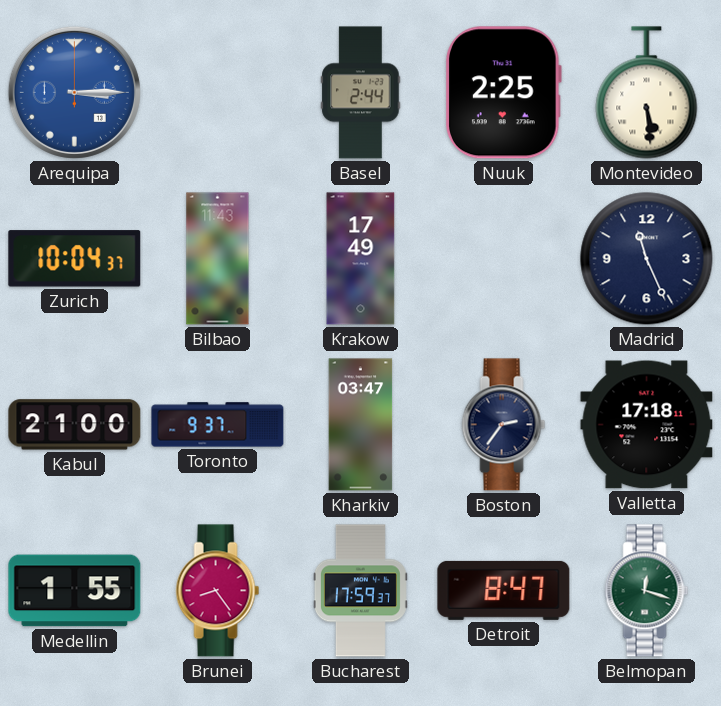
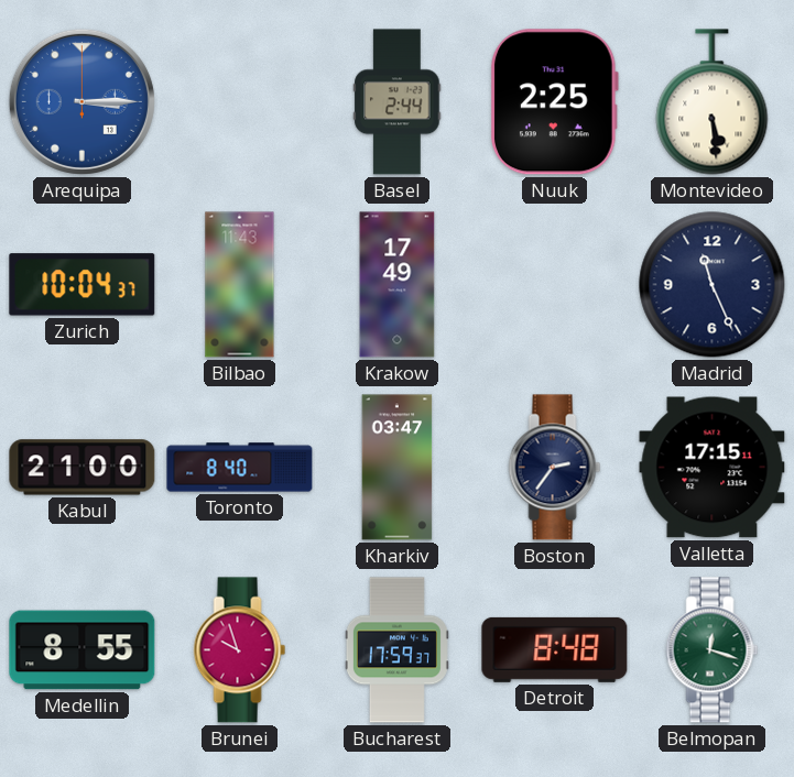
Toronto: 9:37 -> 8:40
Valletta: 17:18 -> 17:15
Medellin: 1:55 -> 8:55
Brunei: 8:24 -> 9:57
Detroit: 8:47 -> 8:48
